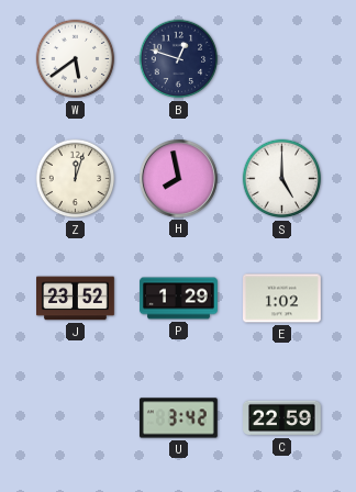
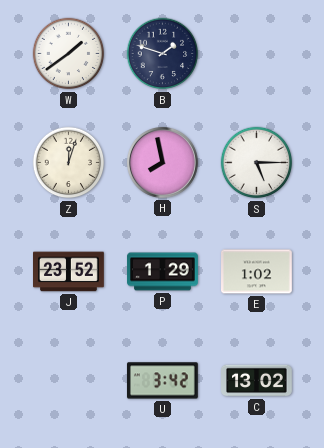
W: 5:39 -> 1:39
B: 12:48 -> 1:48
S: 5:00 -> 5:15
C: 22:59 -> 13:02
